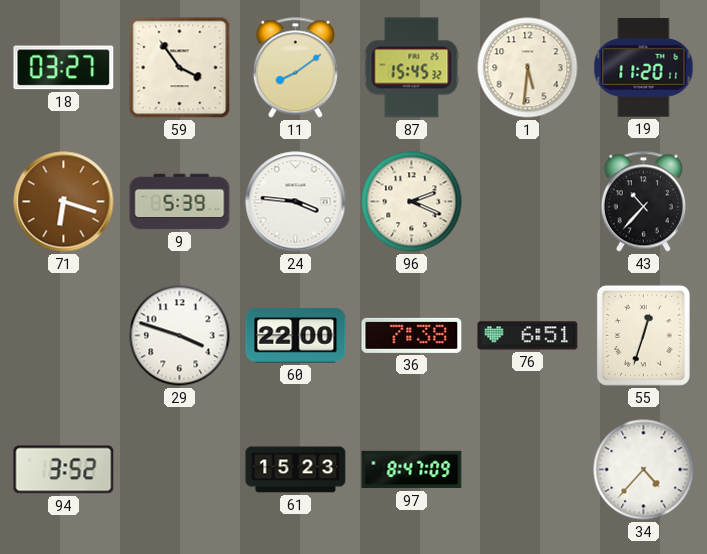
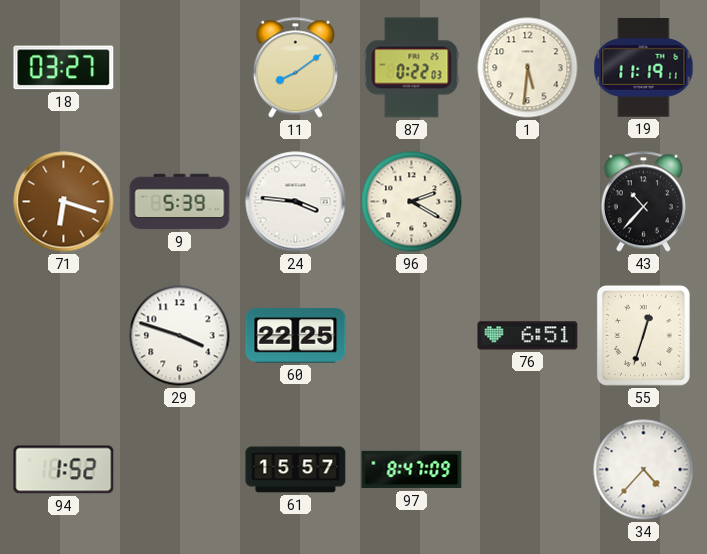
59: 3:54 -> none
87: 15:45 -> 0:22
19: 11:20 -> 11:19
96: 2:19 -> 2:20
60: 22:00 -> 22:25
36: 7:38 -> none
94: 3:52 -> 1:52
61: 15:23 -> 15:57
